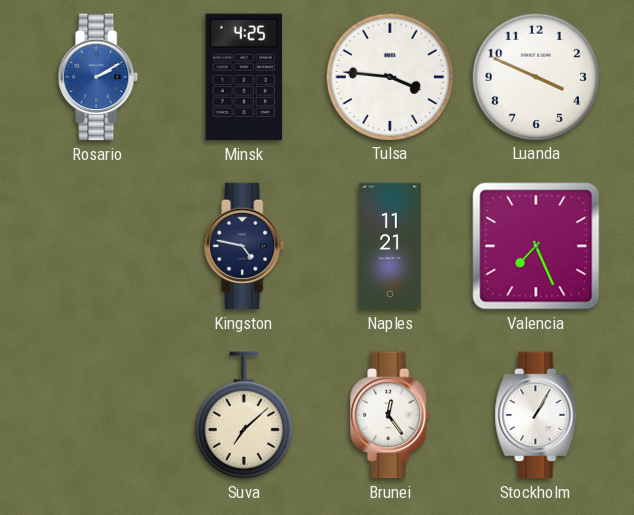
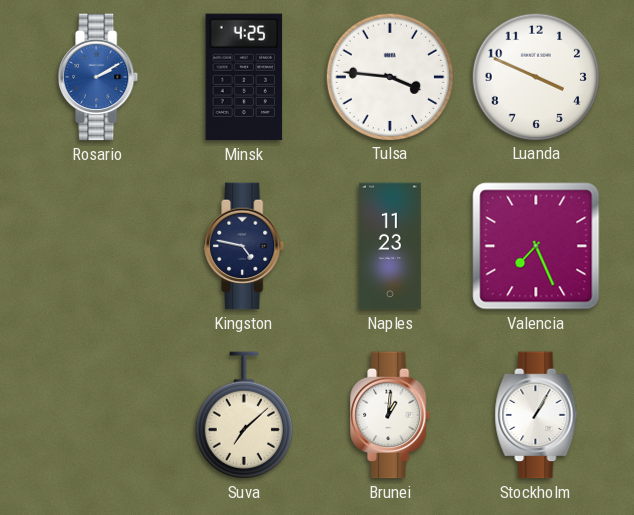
Naples: 11:21 -> 11:23
Brunei: 12:24 -> 1:01
